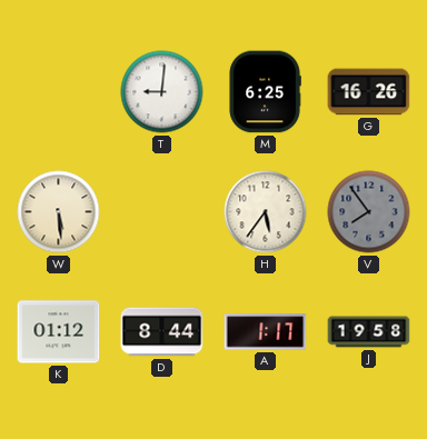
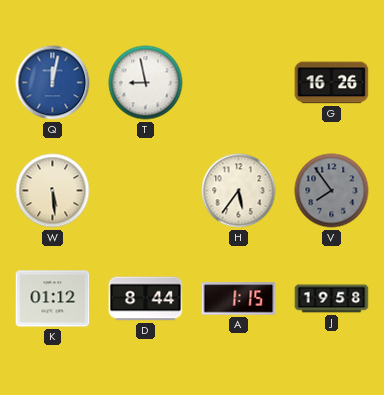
Q: none -> 12:02
T: 9:01 -> 8:58
M: 6:25 -> none
A: 1:17 -> 1:15
